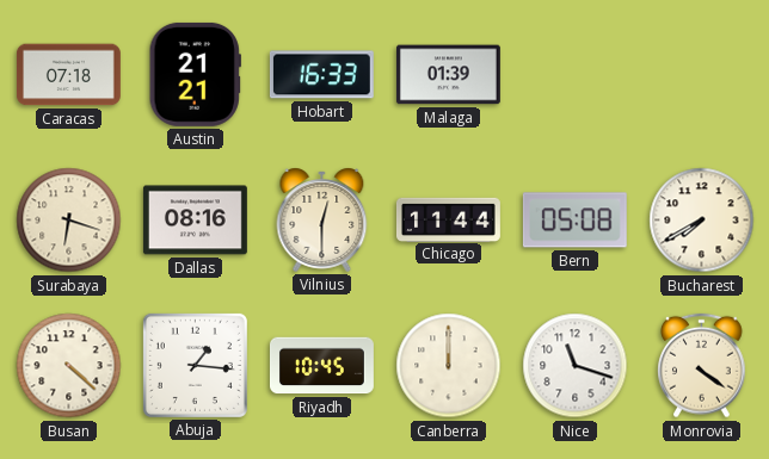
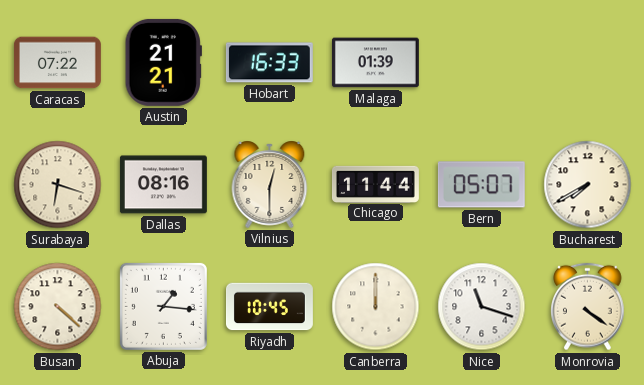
Caracas: 07:18 -> 07:22
Bern: 05:08 -> 05:07
